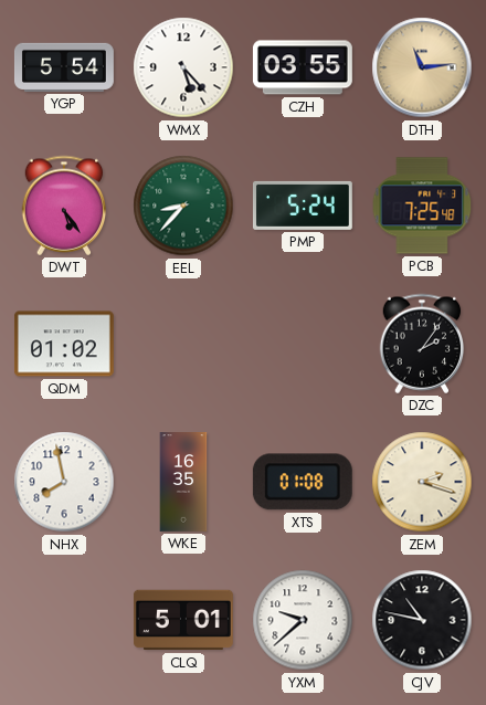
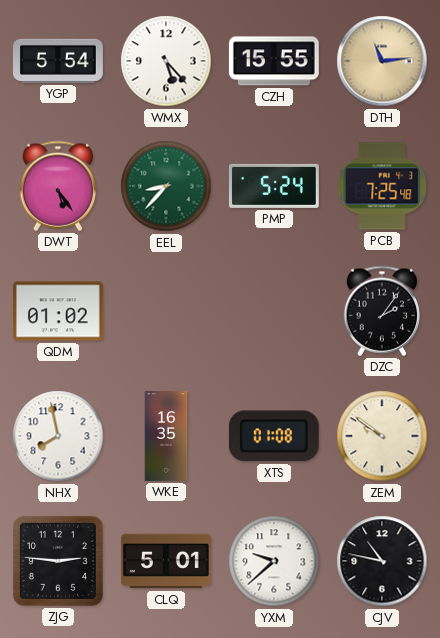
CZH: 03:55 -> 15:55
ZEM: 2:18 -> 9:51
ZJG: none -> 2:46
